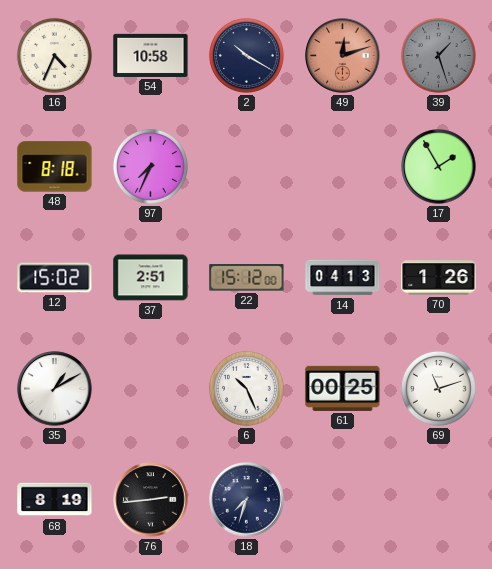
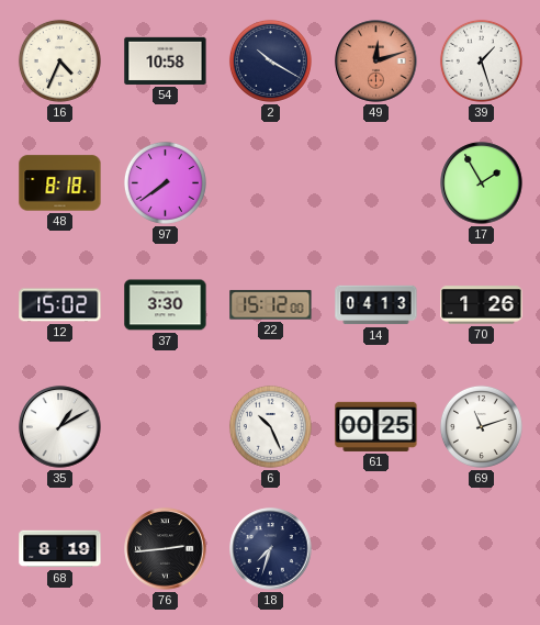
39 dial: grey -> white
97: 7:34 -> 7:39
37: 2:51 -> 3:30
